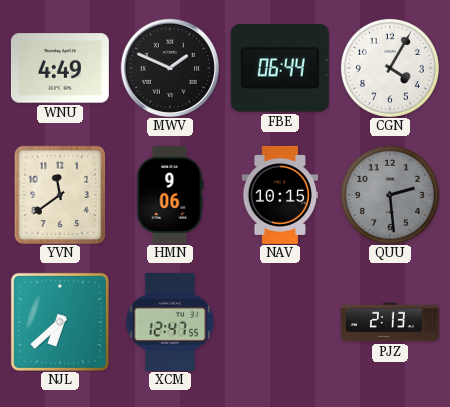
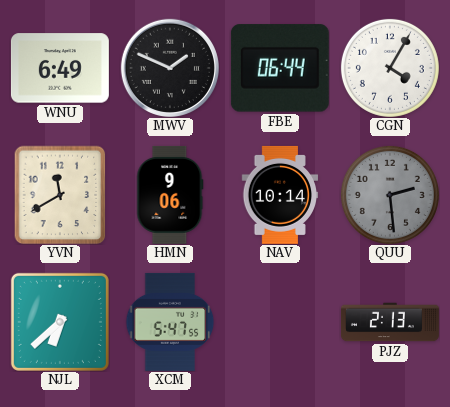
WNU: 4:49 -> 6:49
YVN: 11:39 -> 11:40
NAV: 10:15 -> 10:14
XCM: 12:47 -> 5:47
